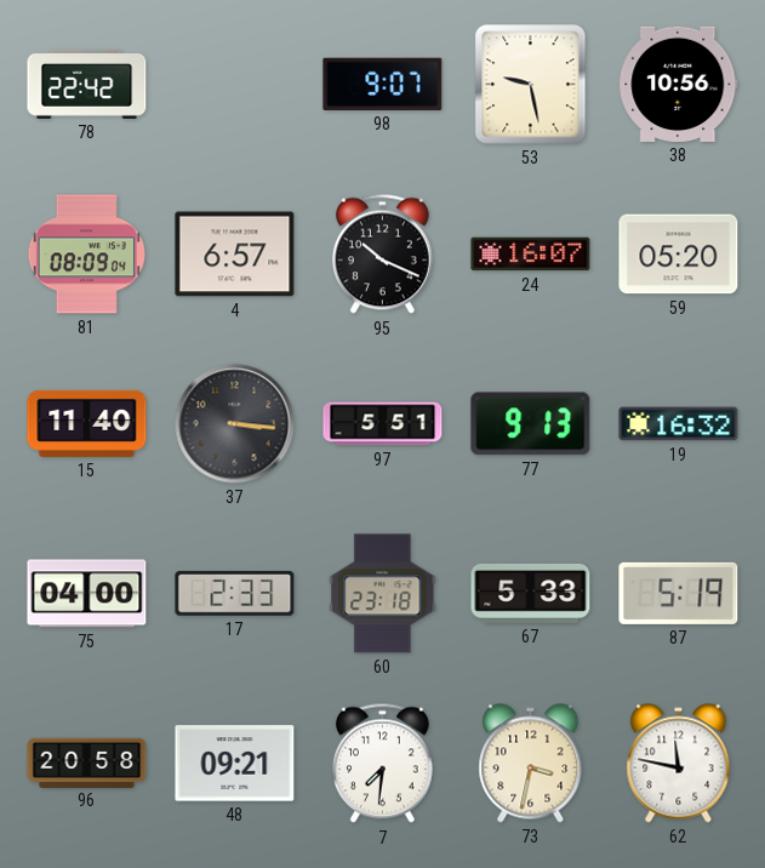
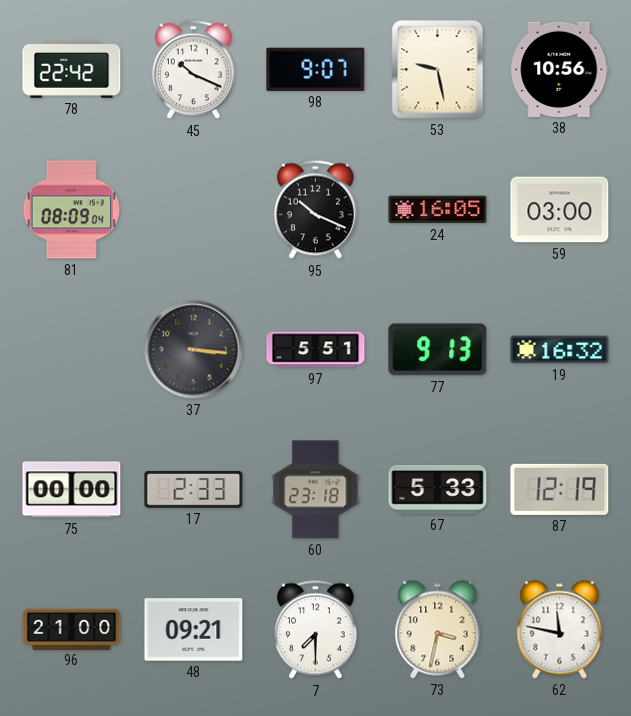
45: none -> 10:19
4: 6:57 -> none
24: 16:07 -> 16:05
59: 05:20 -> 03:00
15: 11:40 -> none
75: 04:00 -> 00:00
87: 5:19 -> 12:19
96: 20:58 -> 21:00
7: 7:31 -> 7:30
